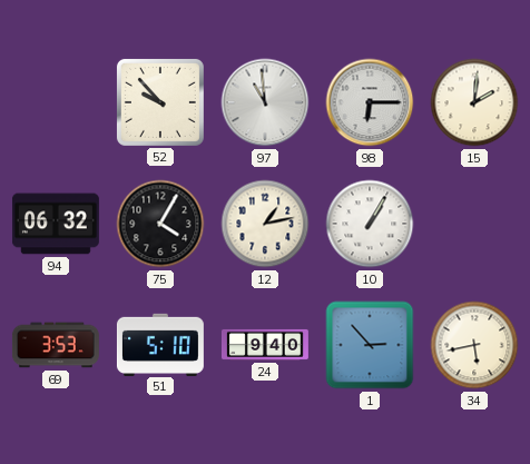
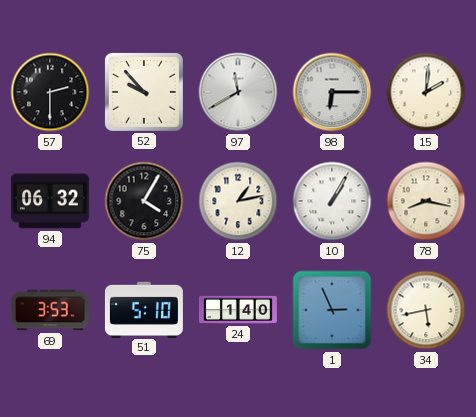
57: none -> 2:30
97: 10:59 -> 11:40
78: none -> 8:17
24: 9:40 -> 1:40
1: 2:53 -> 2:56
